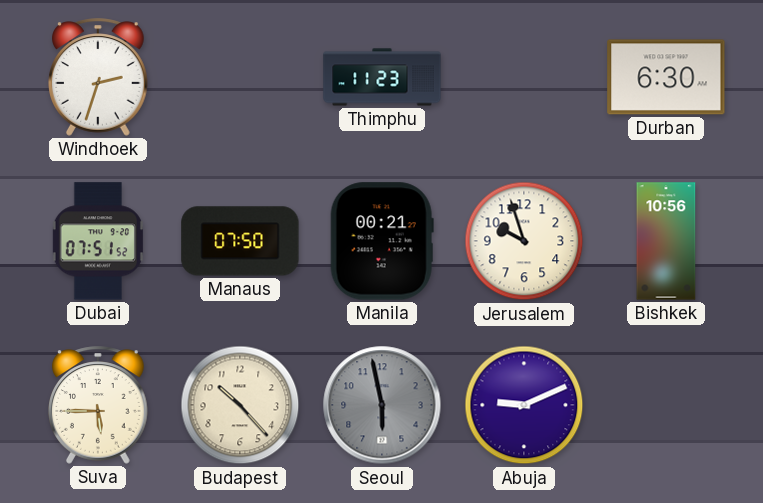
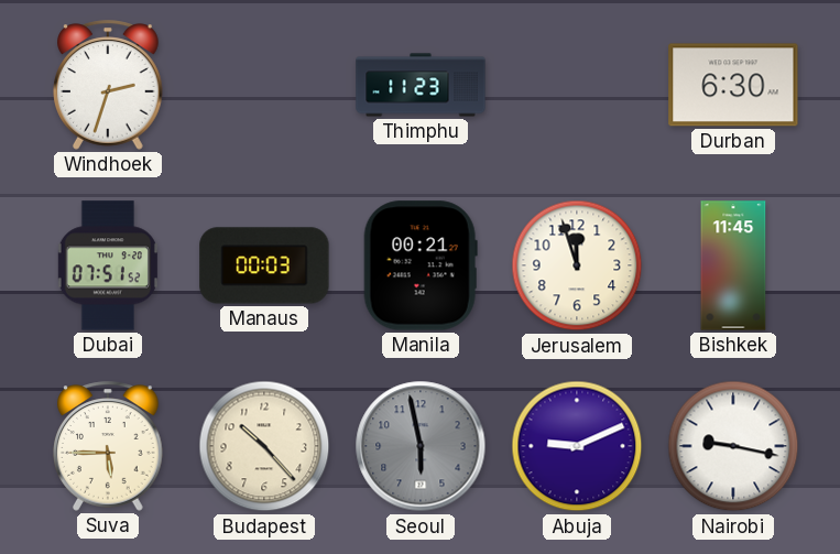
Manaus: 07:50 -> 00:03
Jerusalem: 9:57 -> 11:57
Bishkek: 10:56 -> 11:45
Nairobi: none -> 9:17
